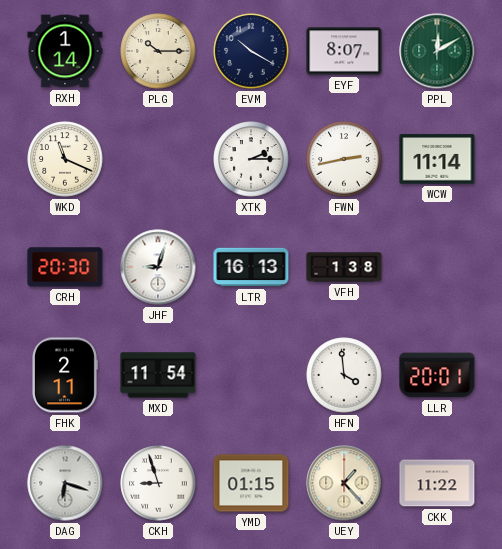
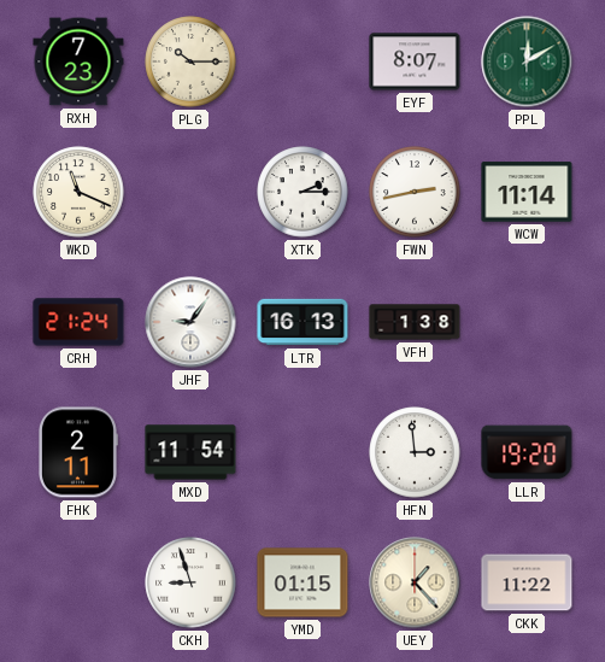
RXH: 1:14 -> 7:23
EVM: 10:20 -> none
CRH: 20:30 -> 21:24
JHF: 9:03 -> 9:06
HFN: 3:59 -> 2:59
LLR: 20:01 -> 19:20
DAG: 6:18 -> none
